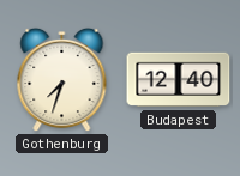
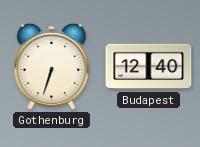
Gothenburg: 7:33 -> 6:33
